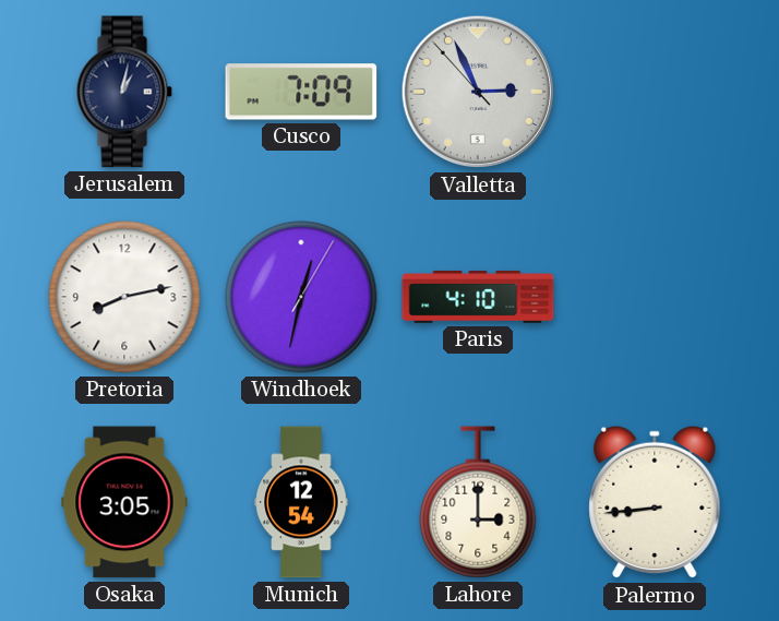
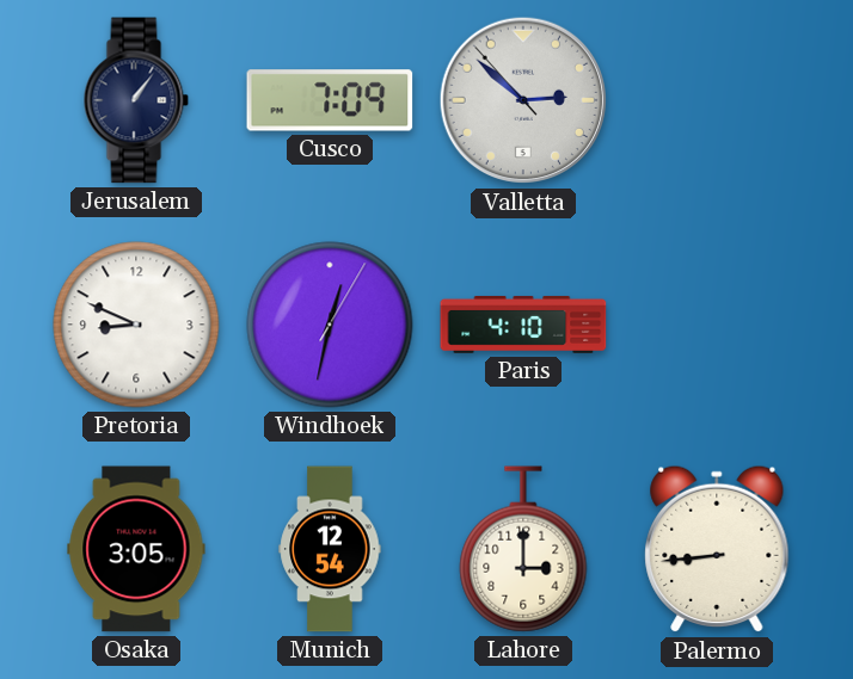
Jerusalem: 1:02 -> 1:06
Valletta: 2:55 -> 2:51
Pretoria: 8:13 -> 8:49
